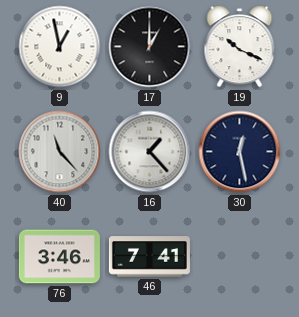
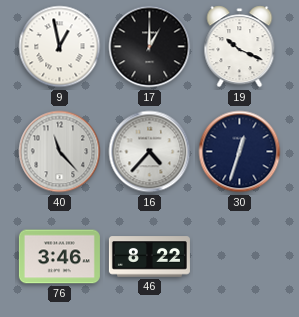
16: 1:23 -> 4:37
30: 12:28 -> 12:33
46: 7:41 -> 8:22
